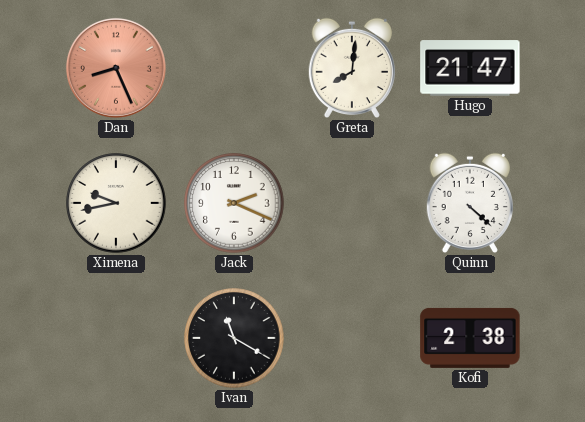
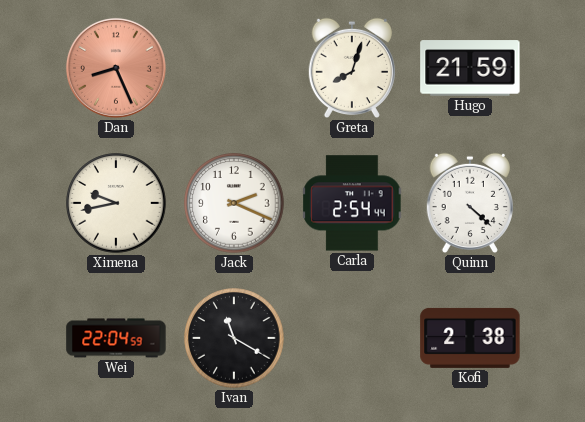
Greta: 8:01 -> 8:03
Hugo: 21:47 -> 21:59
Carla: none -> 2:54
Wei: none -> 22:04
